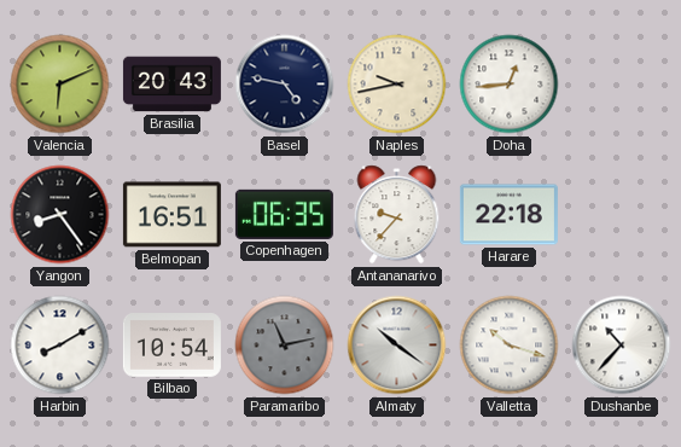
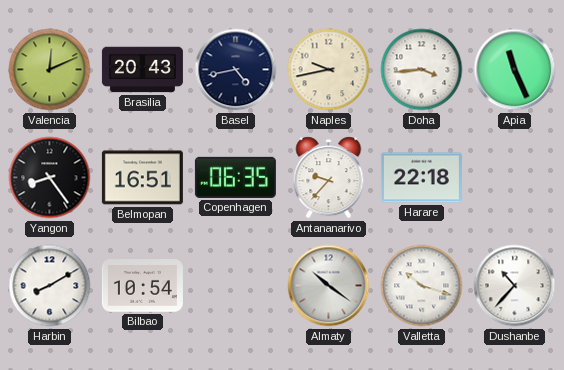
Valencia: 6:11 -> 12:11
Basel: 4:47 -> 4:43
Doha: 12:44 -> 3:44
Apia: none -> 11:26
Paramaribo: 11:13 -> none
